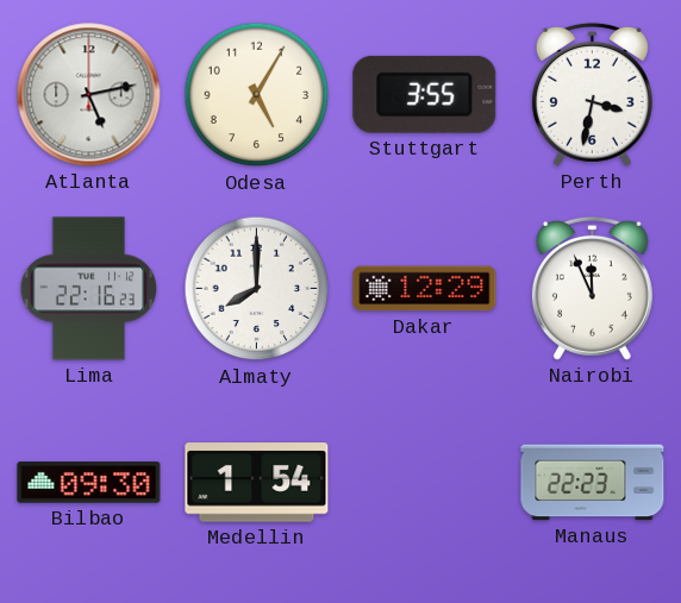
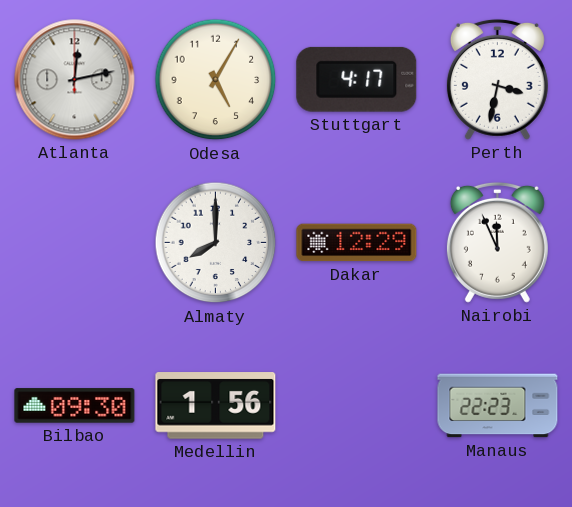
Atlanta: 5:13 -> 12:13
Stuttgart: 3:55 -> 4:17
Lima: 22:16 -> none
Medellin: 1:54 -> 1:56
